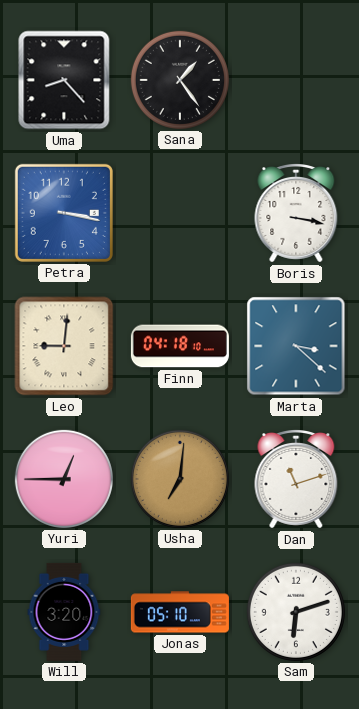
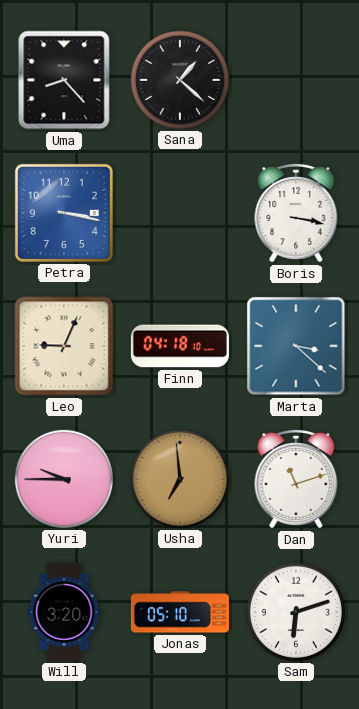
Sana: 1:24 -> 1:22
Leo: 9:01 -> 9:04
Yuri: 12:45 -> 9:45
Usha: 7:01 -> 6:59
